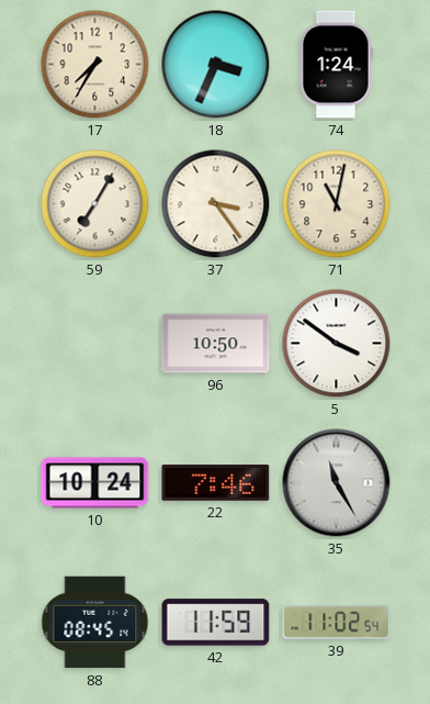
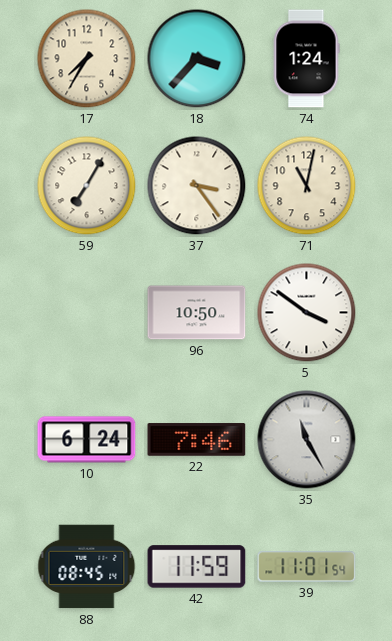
18: 3:34 -> 3:37
10: 10:24 -> 6:24
39: 11:02 -> 11:01
